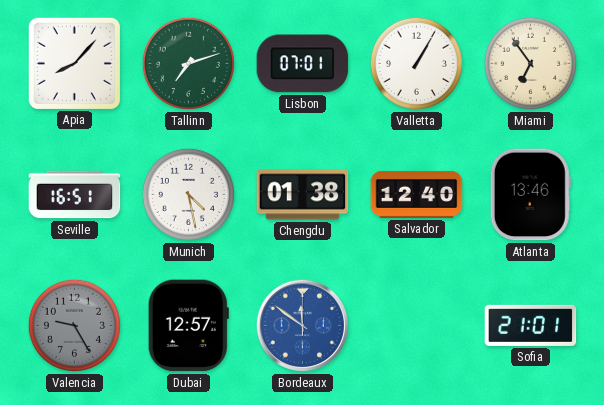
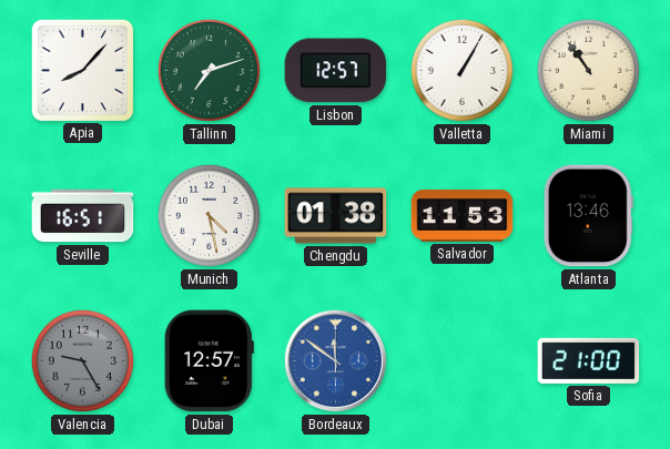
Lisbon: 07:01 -> 12:57
Miami: 6:54 -> 10:54
Salvador: 12:40 -> 11:53
Sofia: 21:01 -> 21:00
